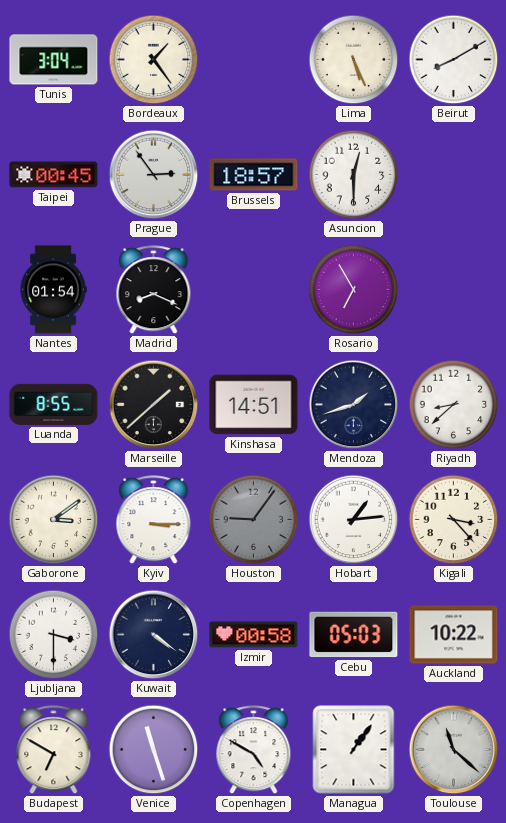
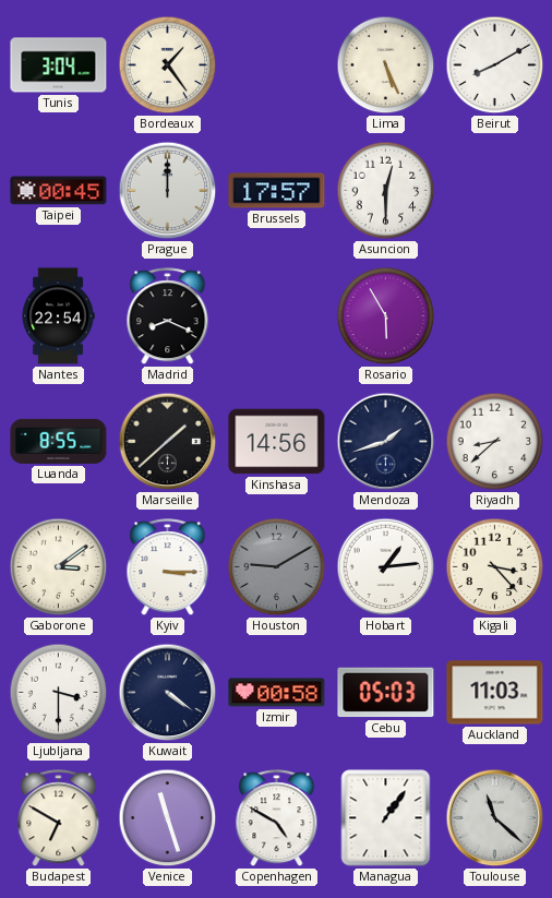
Prague: 2:54 -> 12:00
Brussels: 18:57 -> 17:57
Nantes: 01:54 -> 22:54
Rosario: 6:55 -> 5:55
Kinshasa: 14:51 -> 14:56
Houston: 9:06 -> 9:10
Auckland: 10:22 -> 11:03
